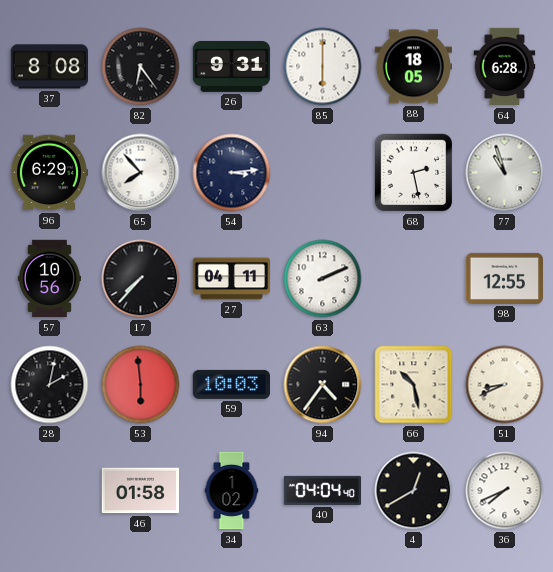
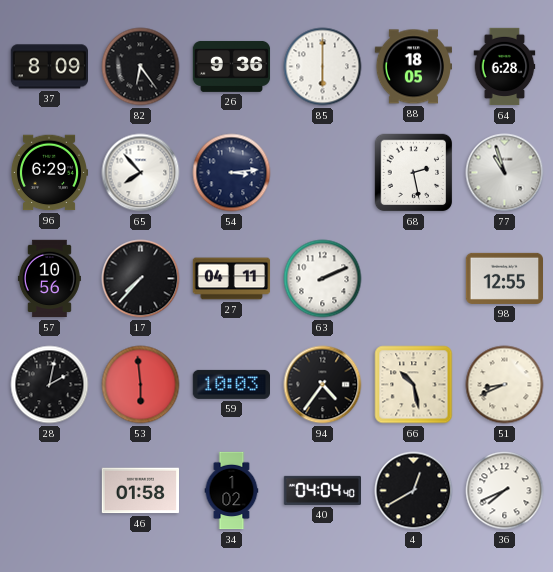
37: 8:08 -> 8:09
26: 9:31 -> 9:36
